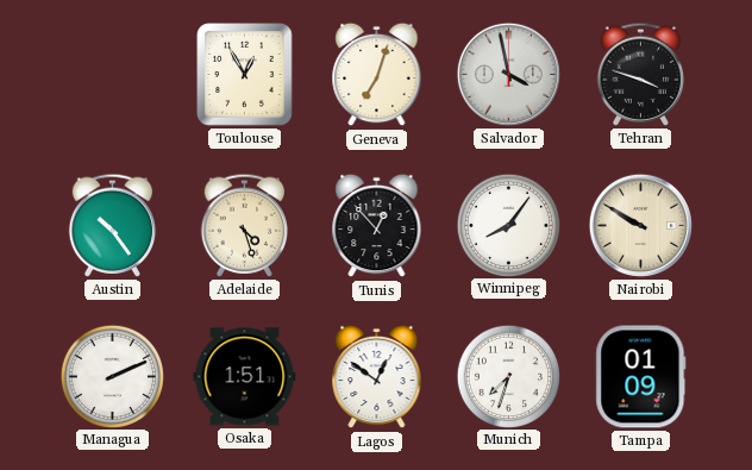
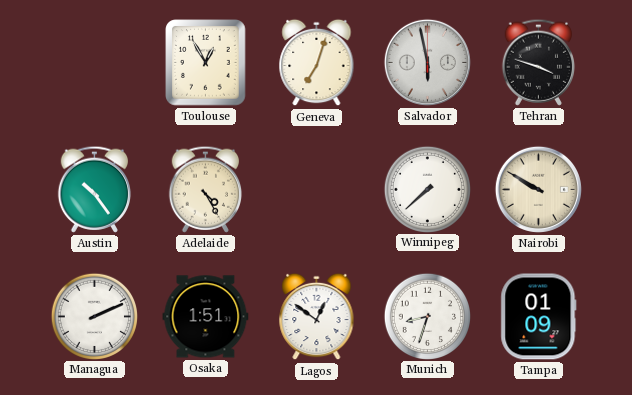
Salvador: 3:58 -> 5:58
Adelaide: 4:27 -> 4:25
Tunis: 12:53 -> none
Winnipeg: 8:06 -> 7:38
Munich: 7:33 -> 8:33
